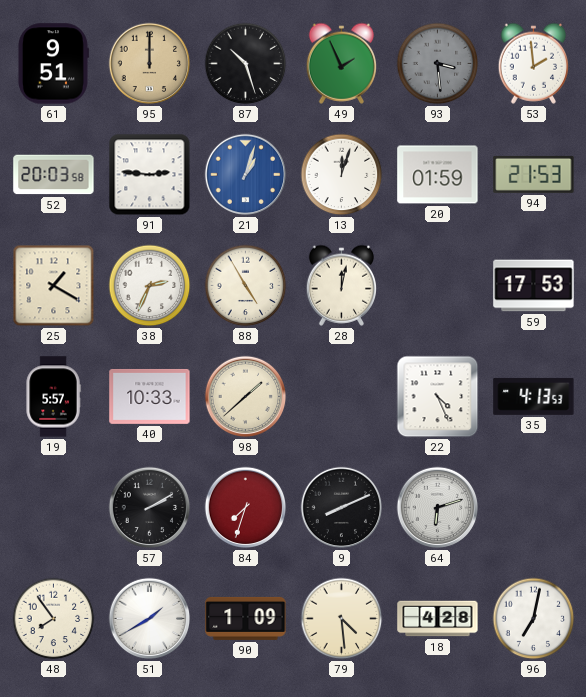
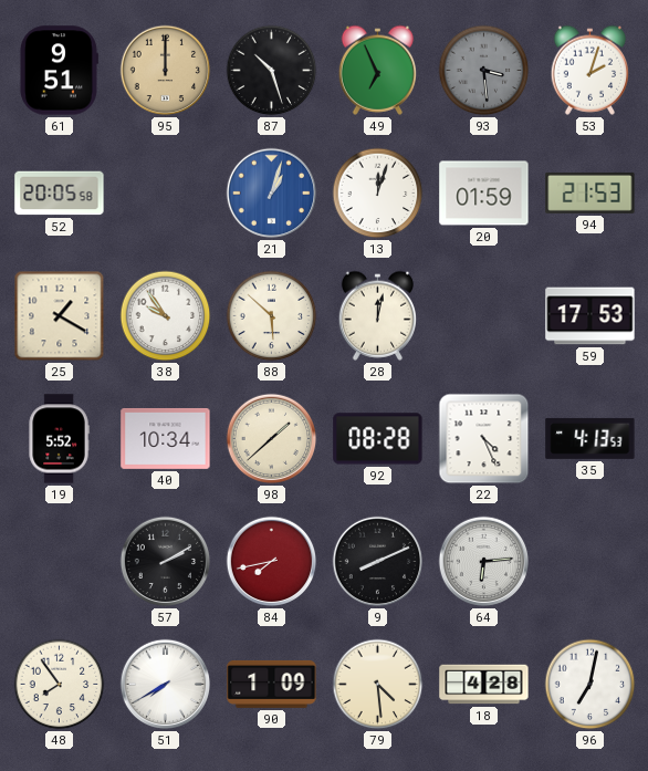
49: 1:56 -> 6:56
53: 1:59 -> 2:03
52: 20:03 -> 20:05
91: 2:46 -> none
38: 2:34 -> 9:54
88: 4:55 -> 5:52
19: 5:57 -> 5:52
40: 10:33 -> 10:34
92: none -> 08:28
84: 7:33 -> 7:43
64: 6:12 -> 6:14
51: 1:40 -> 7:40
